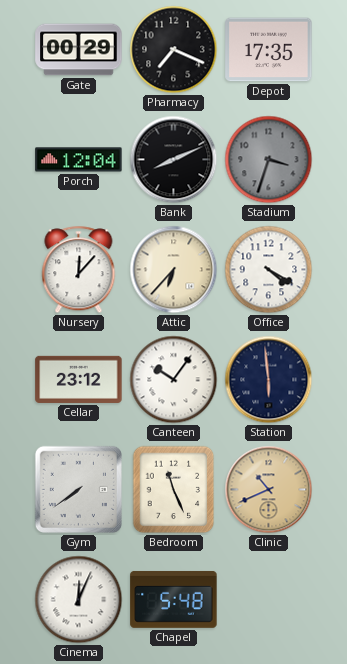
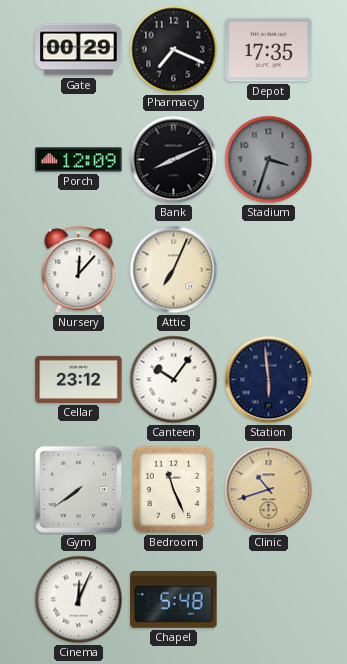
Porch: 12:04 -> 12:09
Attic: 6:37 -> 7:04
Office: 4:20 -> none
Clinic: 10:41 -> 10:42
